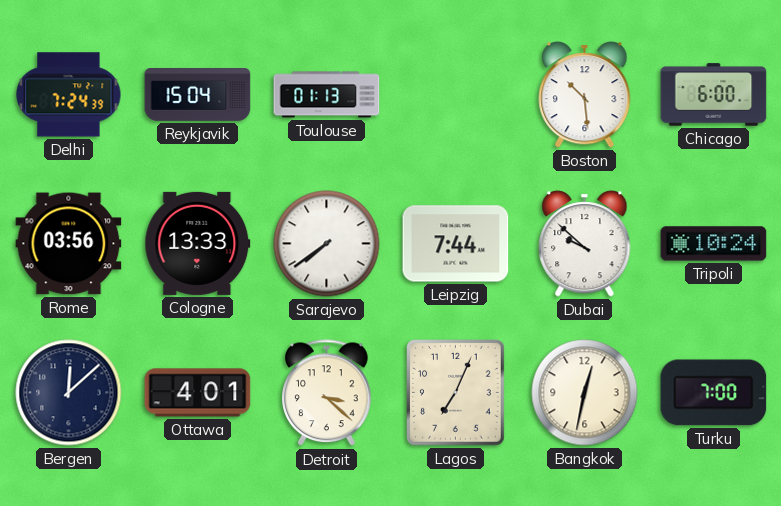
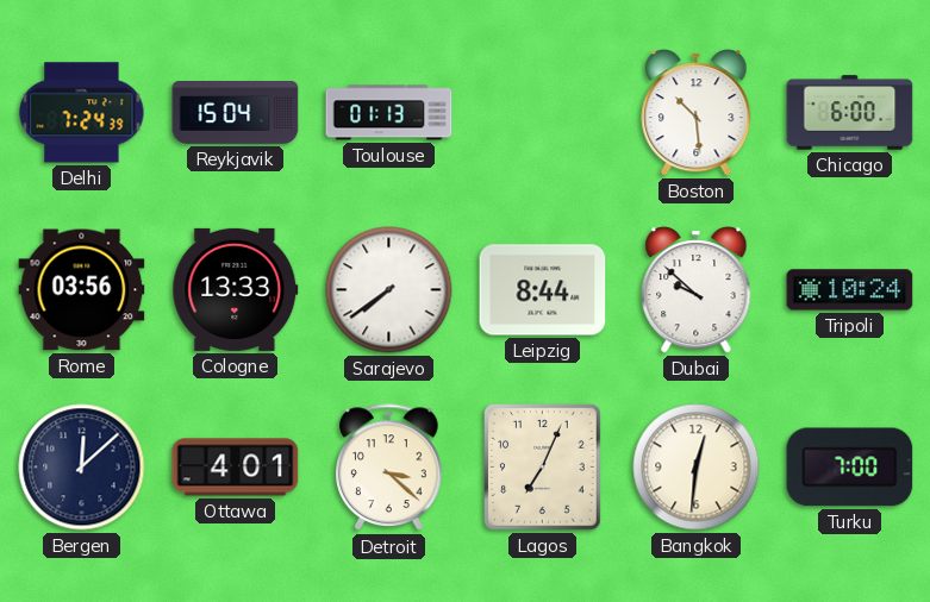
Leipzig: 7:44 -> 8:44
Bangkok: 12:32 -> 12:31
